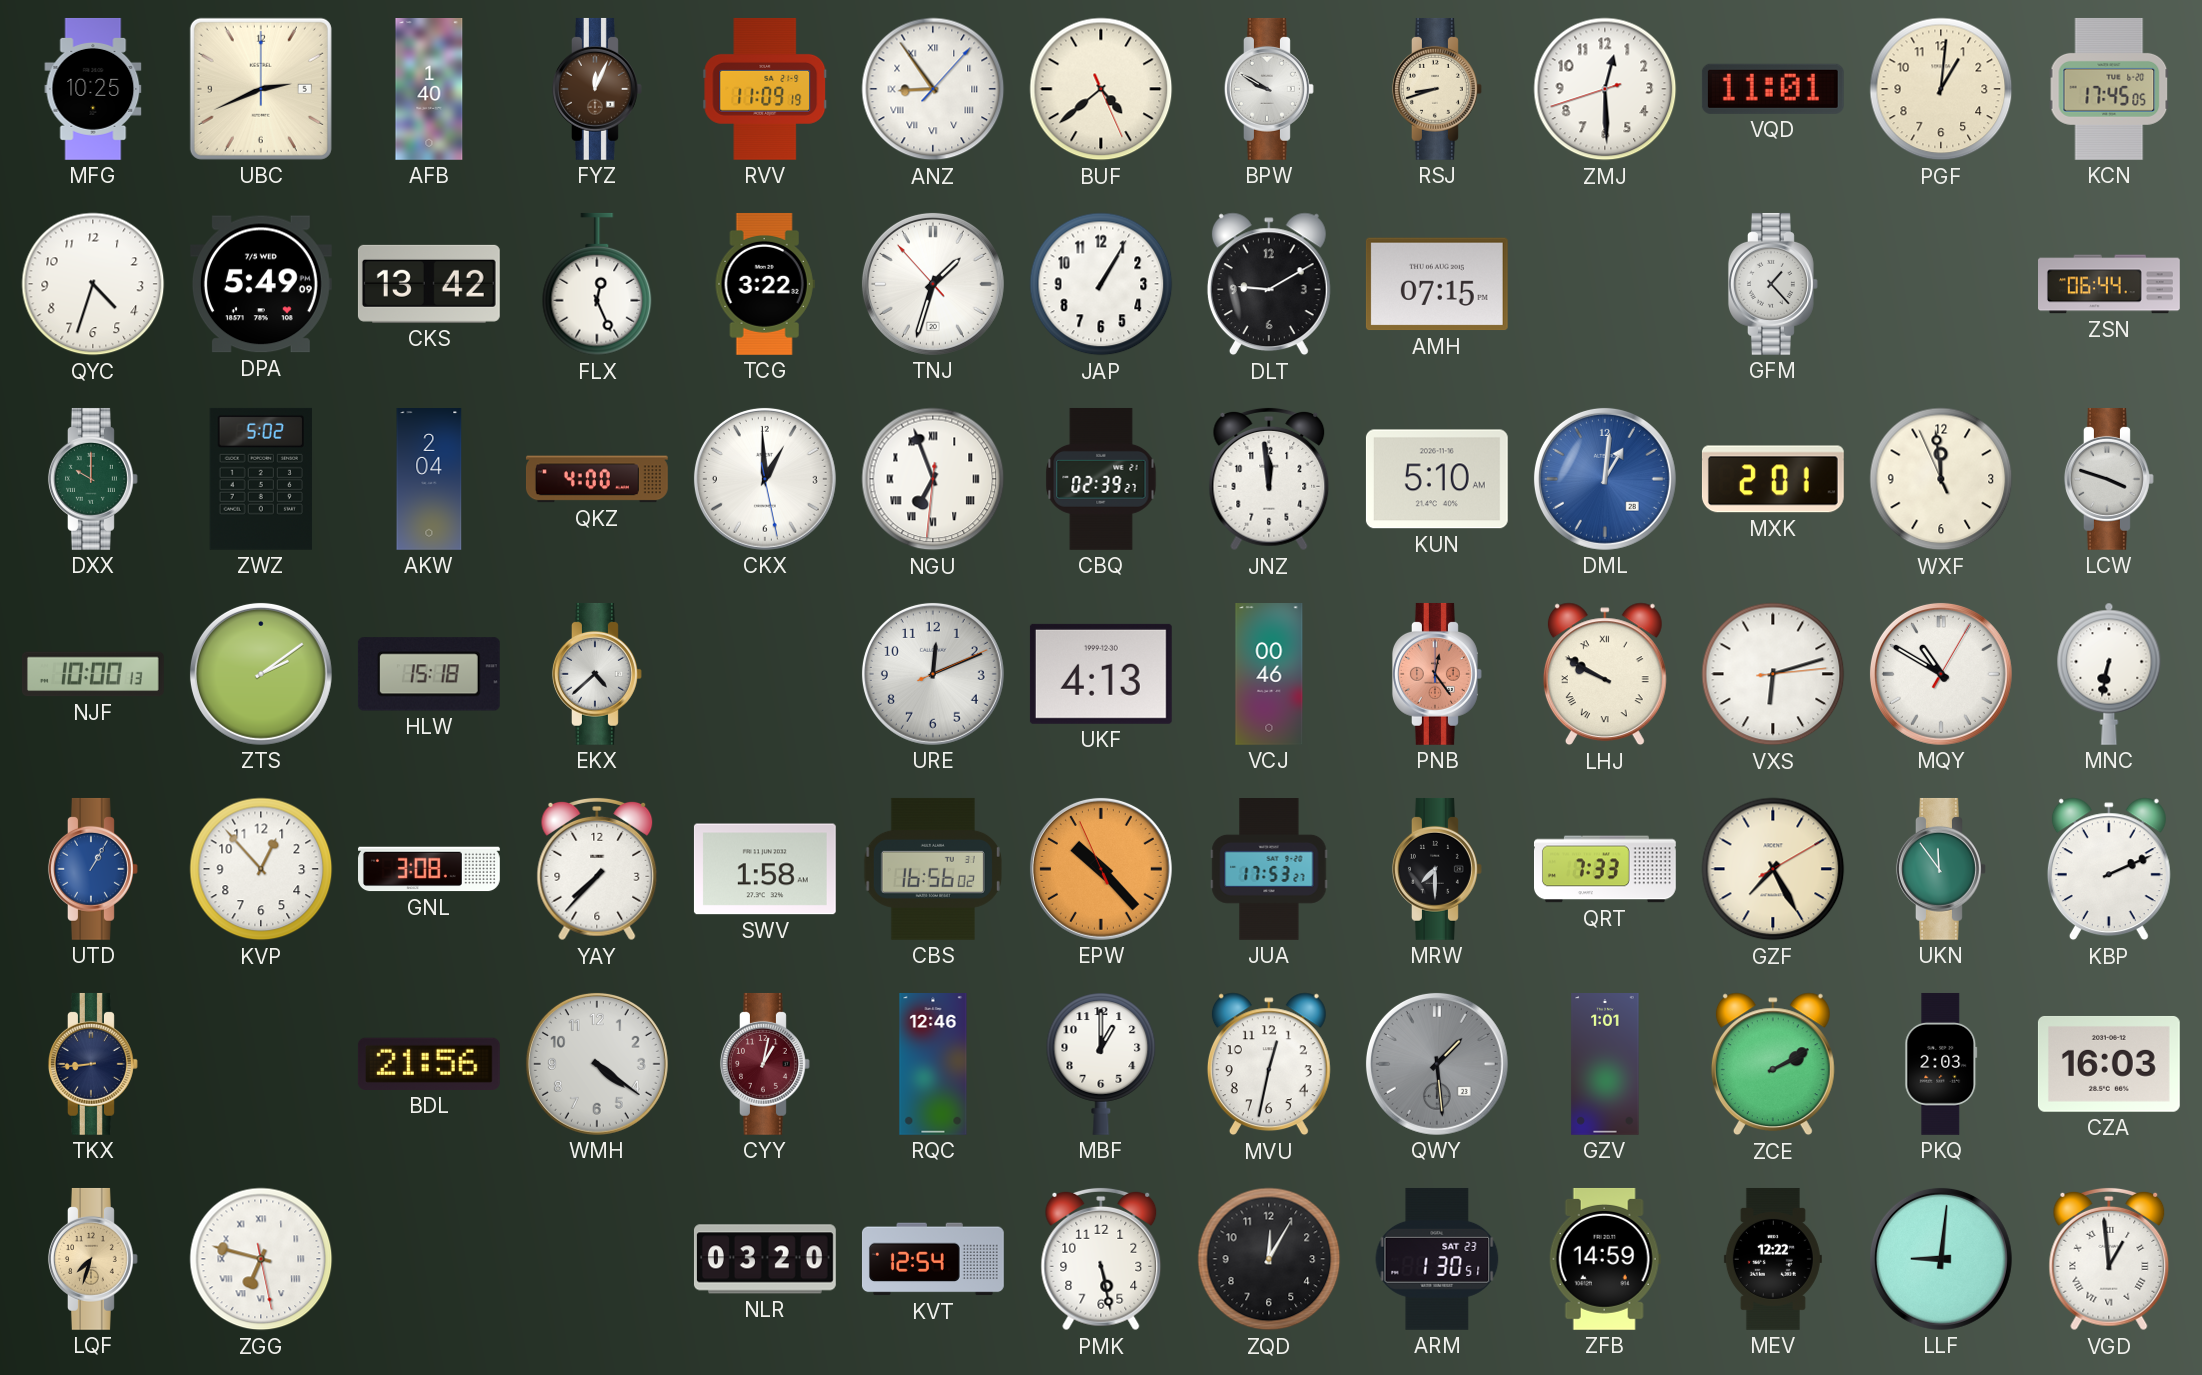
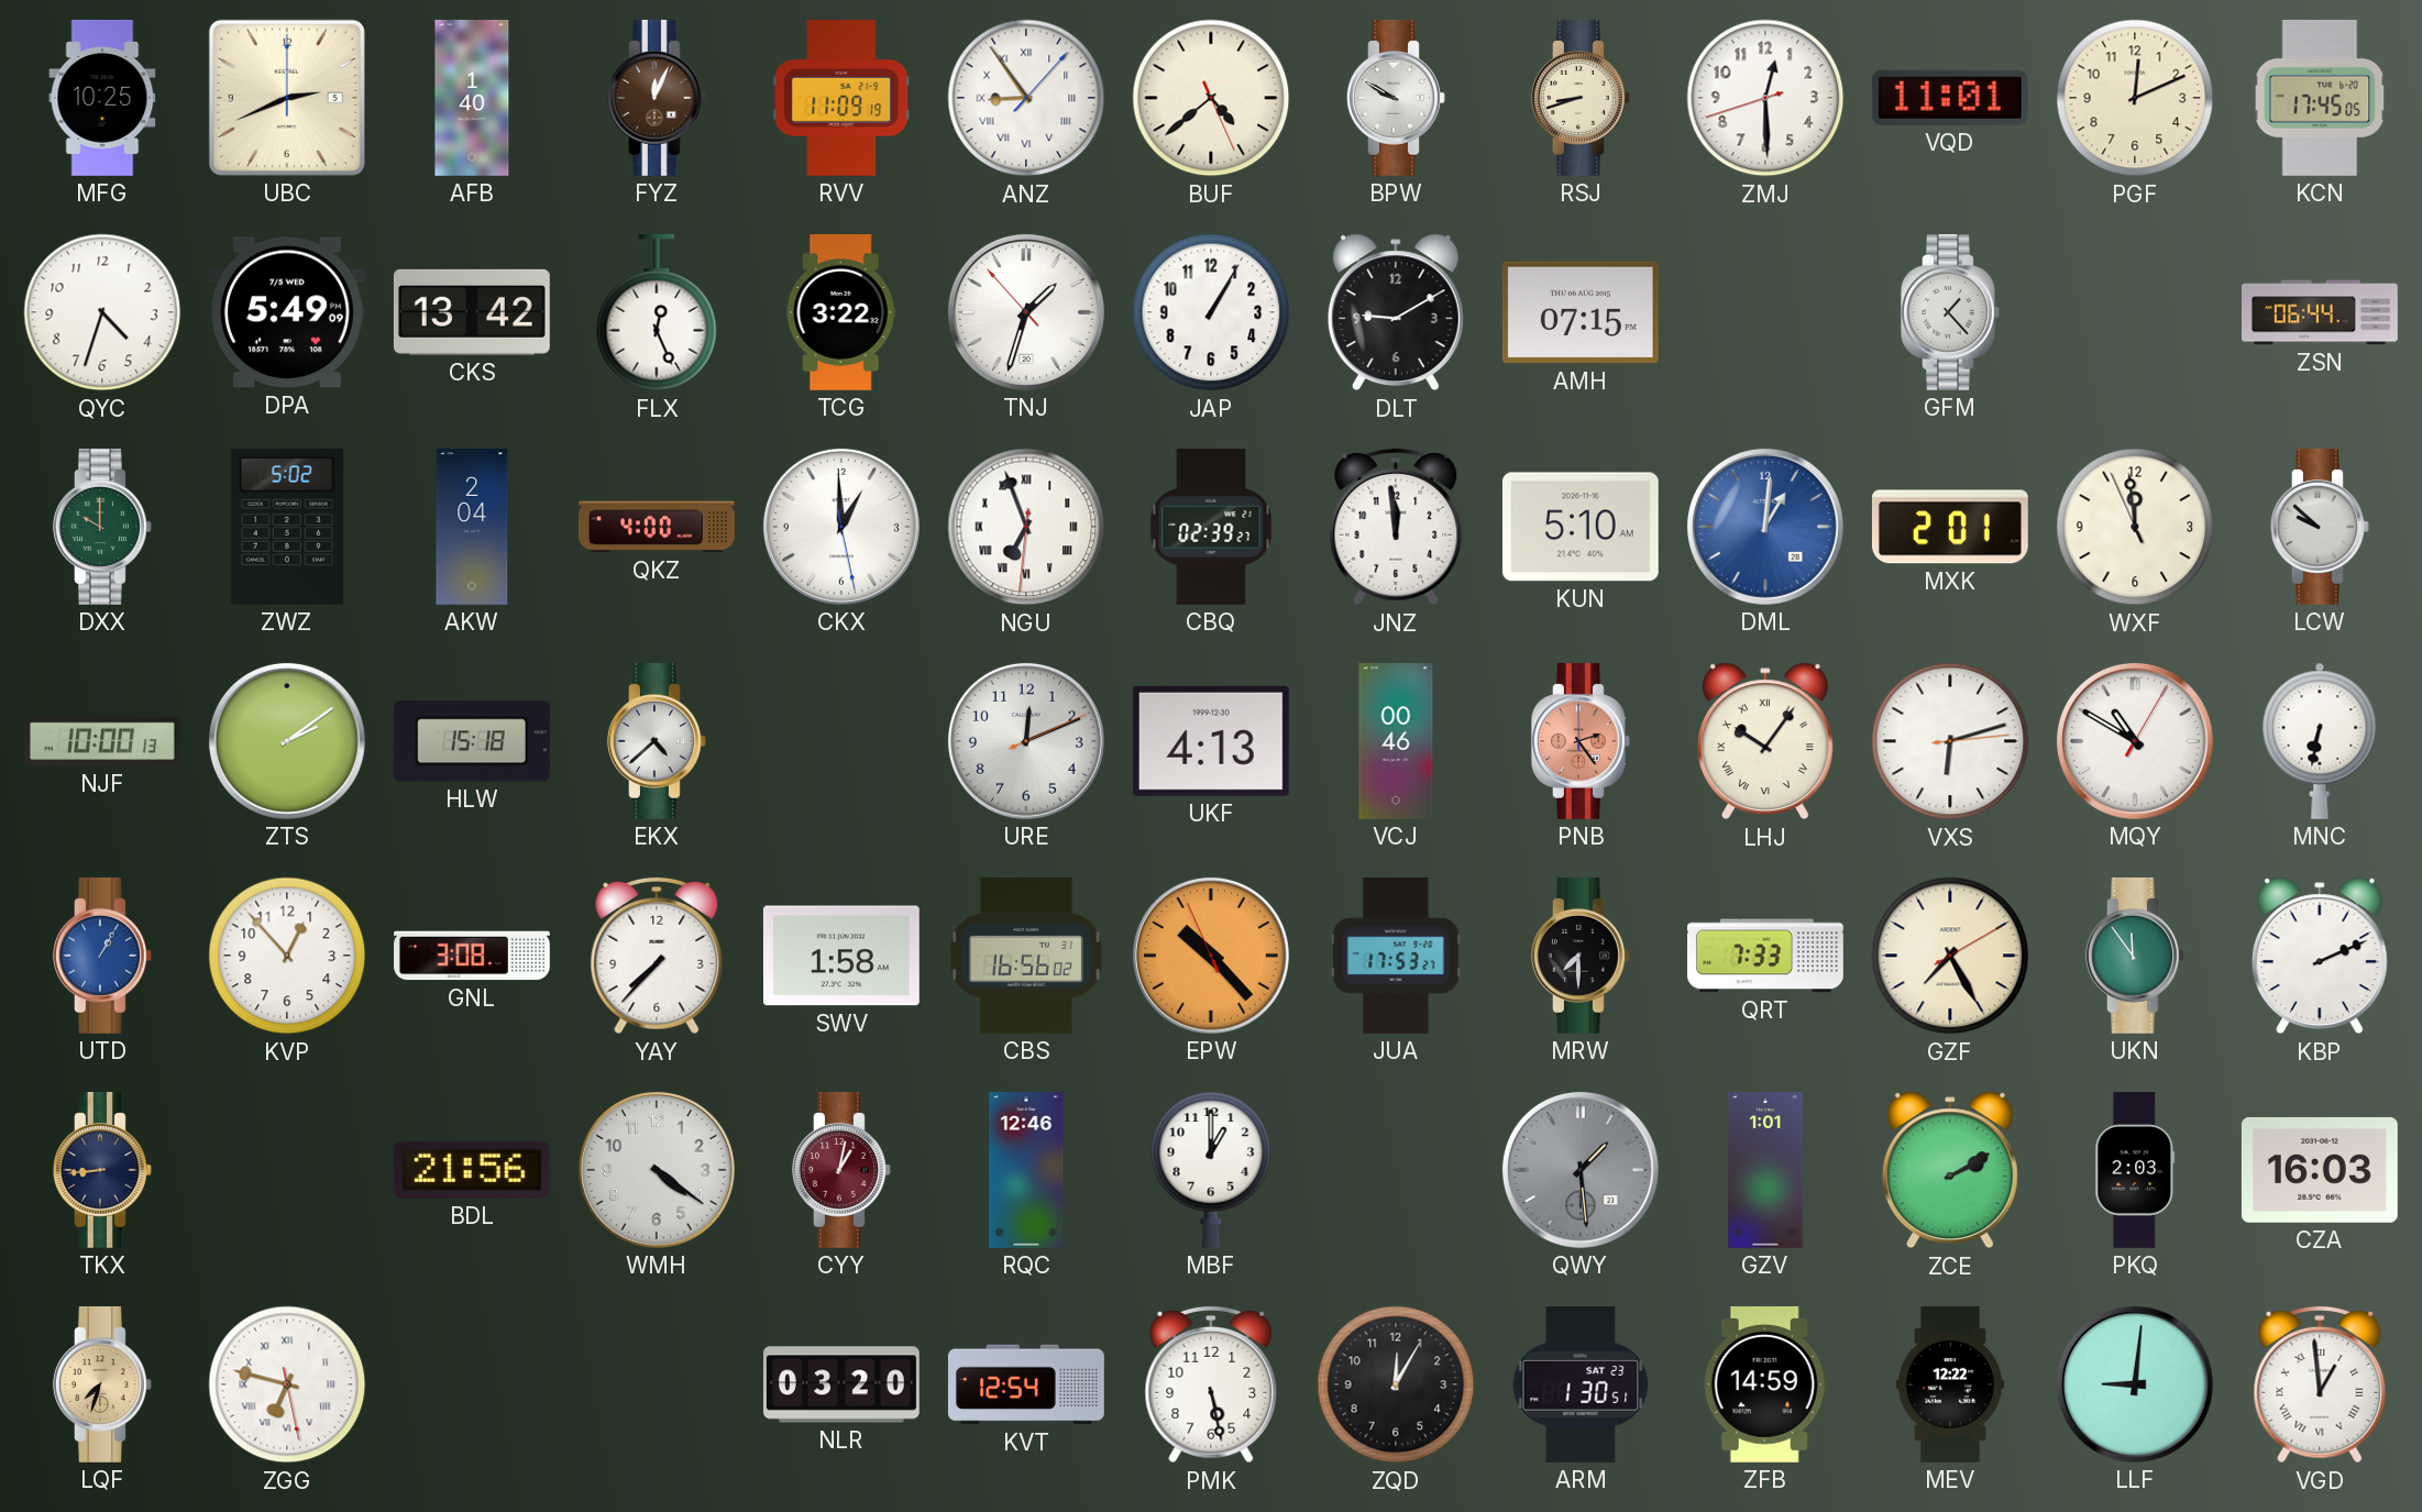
PGF: 1:01 -> 12:11
LCW: 3:48 -> 9:52
PNB: 12:24 -> 2:24
LHJ: 9:50 -> 10:06
MVU: 12:32 -> none
